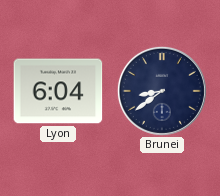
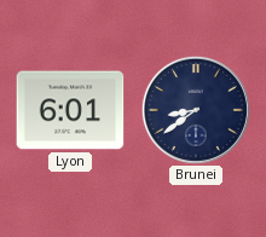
Lyon: 6:04 -> 6:01
